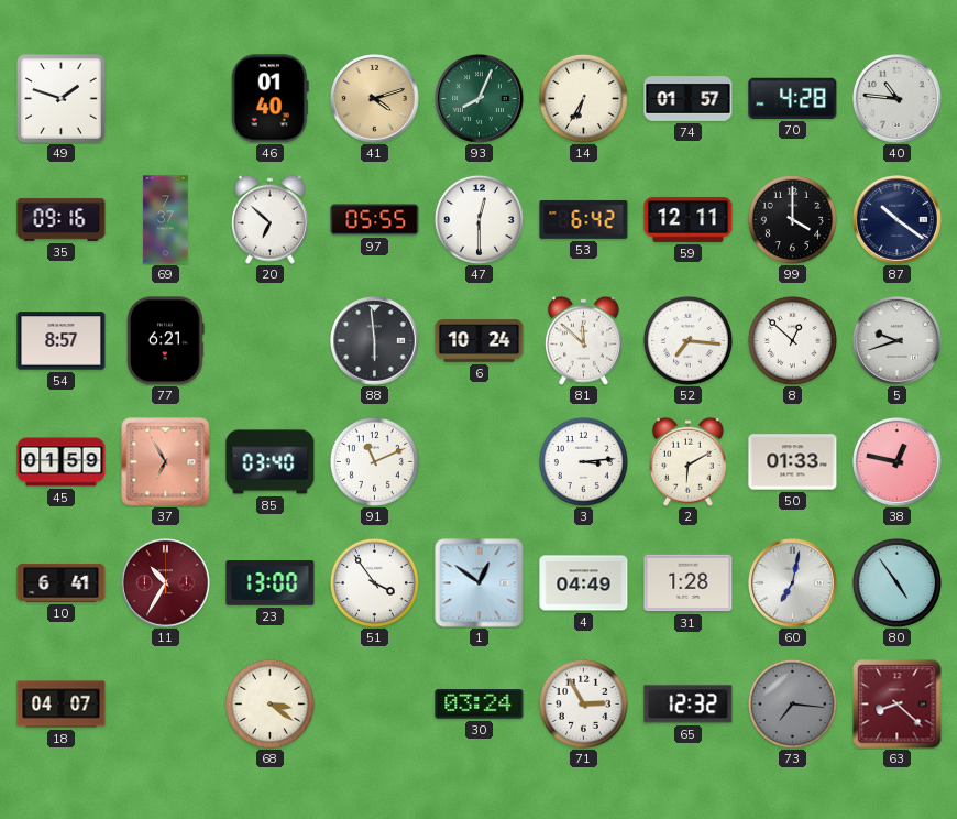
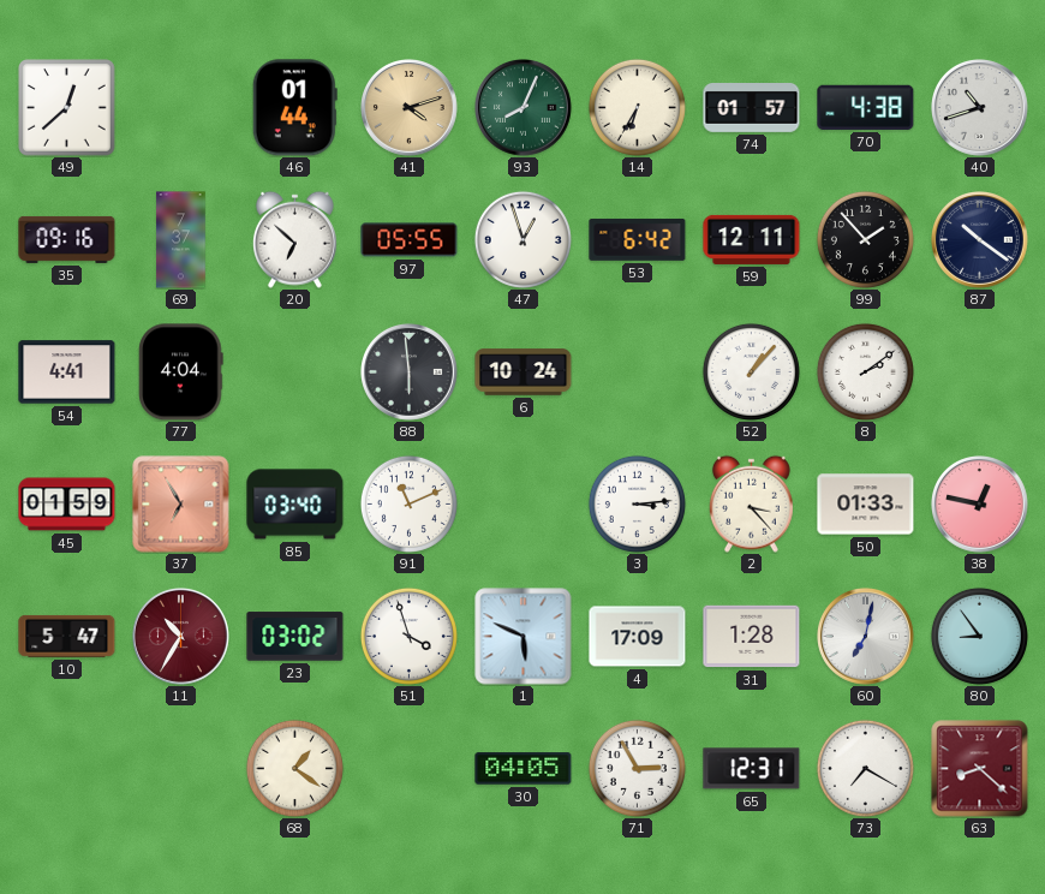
49: 1:48 -> 12:38
46: 01:40 -> 01:44
70: 4:28 -> 4:38
40: 10:46 -> 10:42
47: 12:30 -> 12:57
99: 4:00 -> 1:53
54: 8:57 -> 4:41
77: 6:21 -> 4:04
81: 11:52 -> none
52: 7:16 -> 1:07
8: 12:52 -> 2:09
5: 9:42 -> none
2: 6:10 -> 3:23
10: 6:41 -> 5:47
23: 13:00 -> 03:02
51: 3:54 -> 3:57
1: 12:51 -> 5:49
4: 04:49 -> 17:09
80: 4:54 -> 8:54
18: 04:07 -> none
68: 3:21 -> 1:21
30: 03:24 -> 04:05
65: 12:32 -> 12:31
73: 7:16 -> 7:20
73 dial: grey -> white
